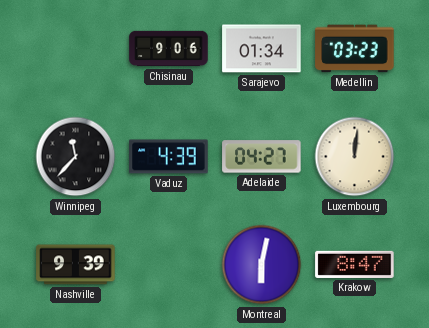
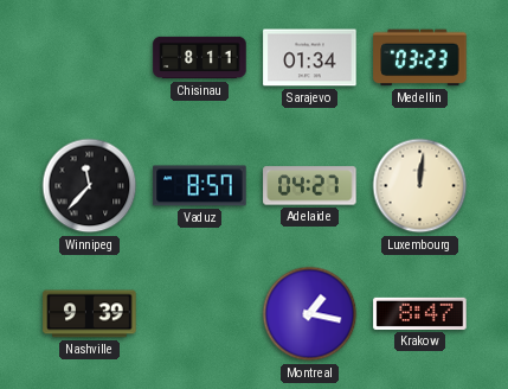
Chisinau: 9:06 -> 8:11
Vaduz: 4:39 -> 8:57
Montreal: 6:02 -> 1:17
